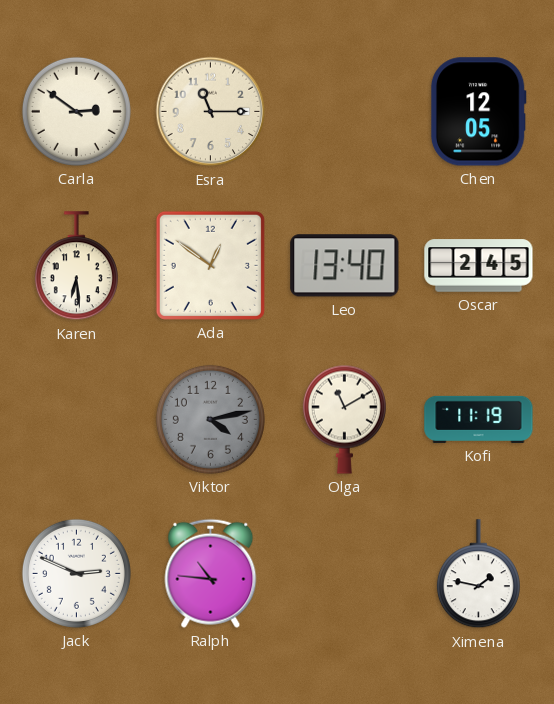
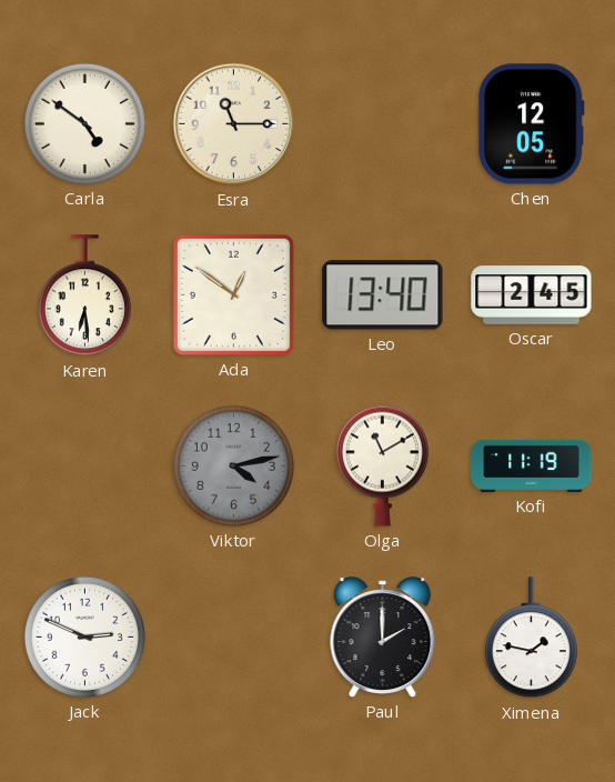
Carla: 2:51 -> 4:51
Ralph: 10:46 -> none
Paul: none -> 2:00
